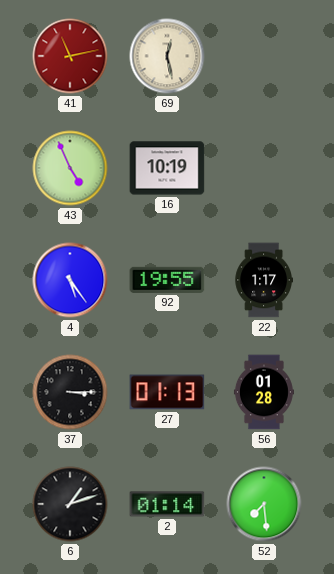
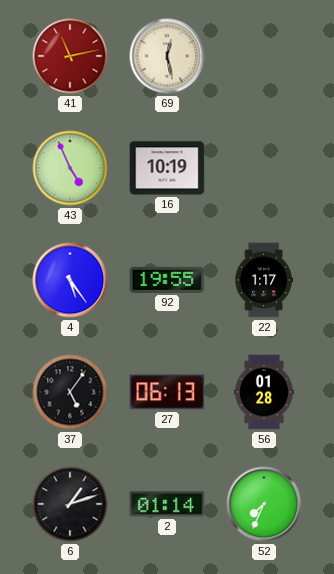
37: 3:15 -> 5:06
27: 01:13 -> 06:13
52: 7:29 -> 7:34
